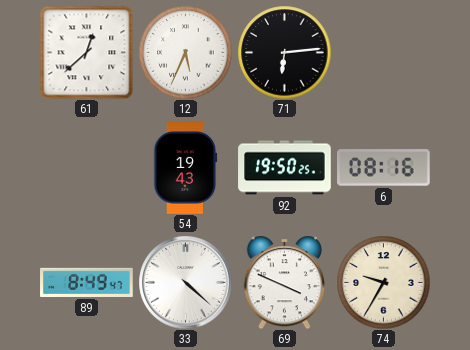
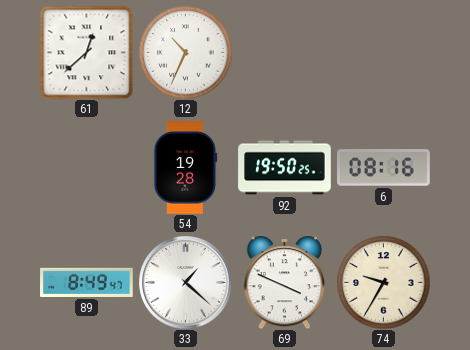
12: 5:34 -> 10:34
71: 6:14 -> none
54: 19:43 -> 19:28
33: 4:22 -> 1:22
